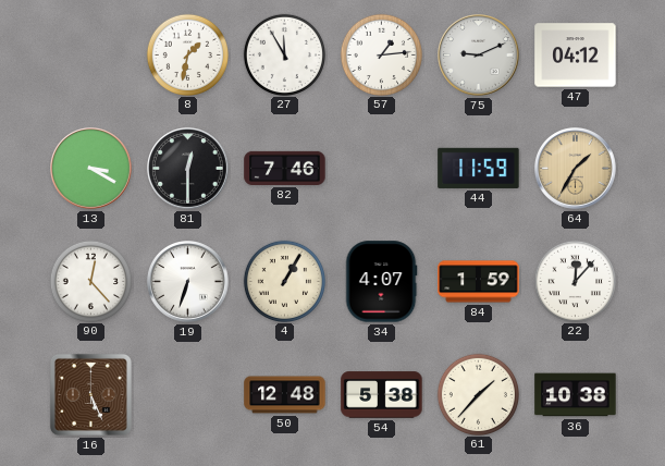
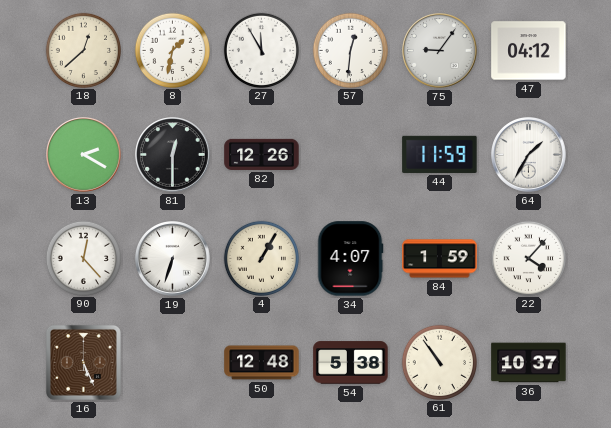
18: none -> 12:38
57: 1:14 -> 12:31
75: 9:11 -> 9:06
13: 3:20 -> 2:20
82: 7:46 -> 12:26
64 dial: champagne -> white
22: 12:07 -> 4:07
61: 1:37 -> 10:54
36: 10:38 -> 10:37
